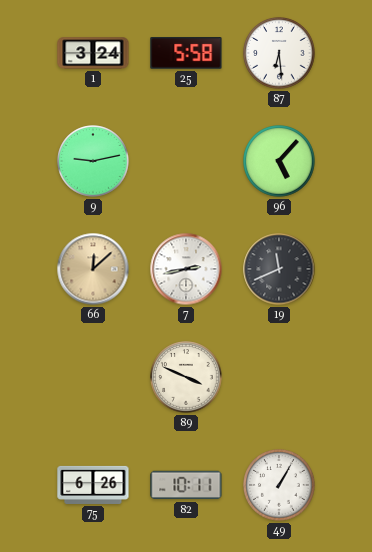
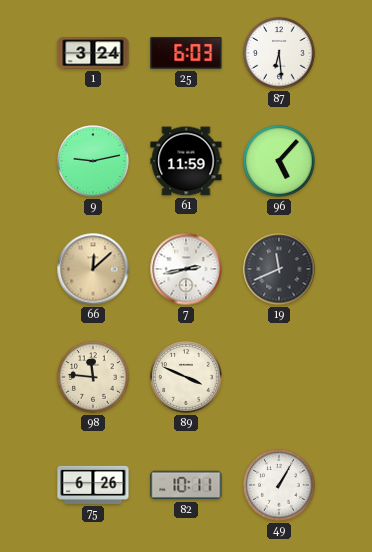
25: 5:58 -> 6:03
61: none -> 11:59
98: none -> 11:46
